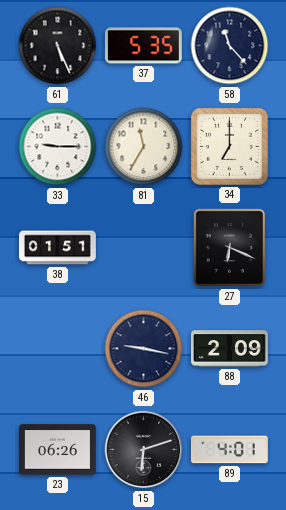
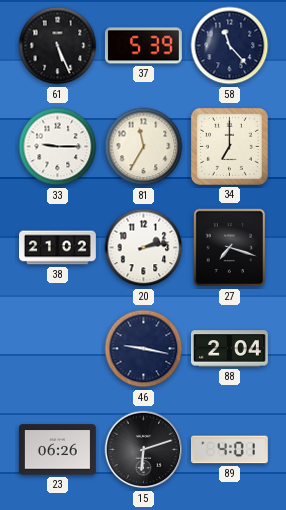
37: 5:35 -> 5:39
38: 01:51 -> 21:02
20: none -> 2:13
27: 6:19 -> 7:18
88: 2:09 -> 2:04
